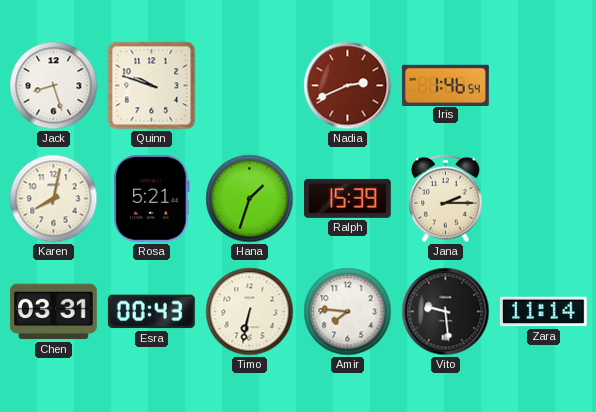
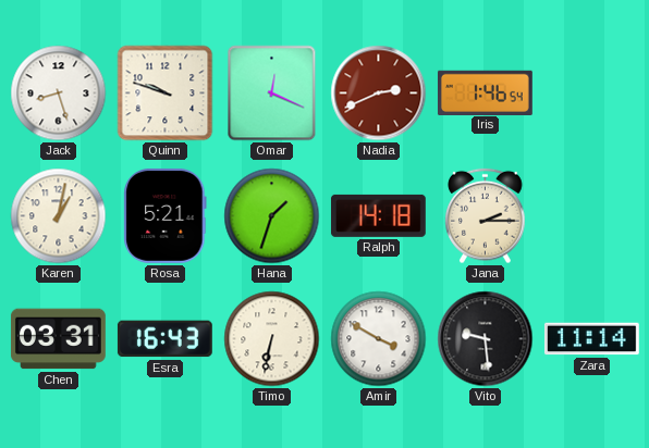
Omar: none -> 12:19
Karen: 8:02 -> 1:02
Ralph: 15:39 -> 14:18
Esra: 00:43 -> 16:43
Amir: 7:46 -> 3:50
